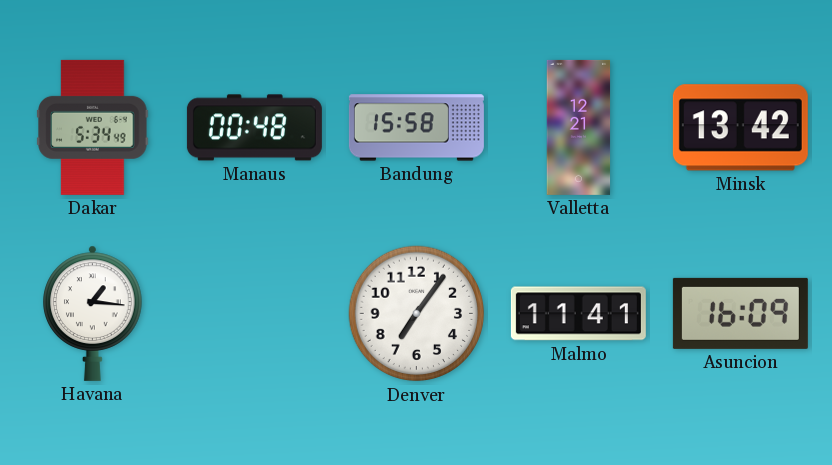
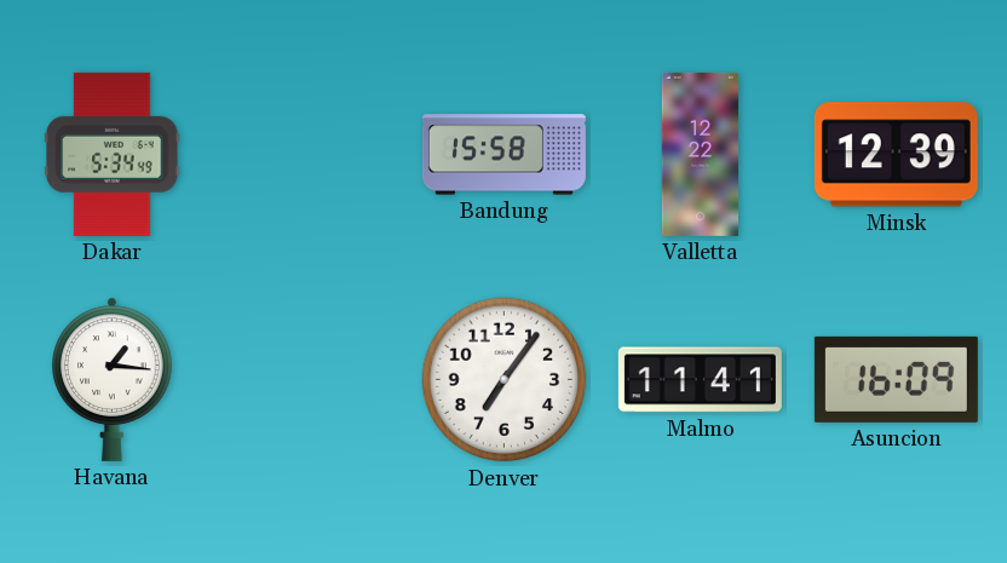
Manaus: 00:48 -> none
Valletta: 12:21 -> 12:22
Minsk: 13:42 -> 12:39
